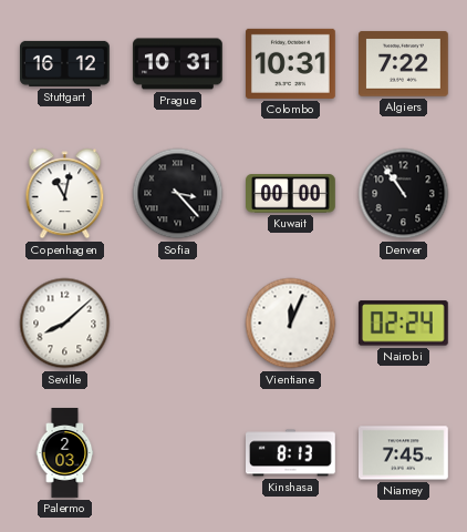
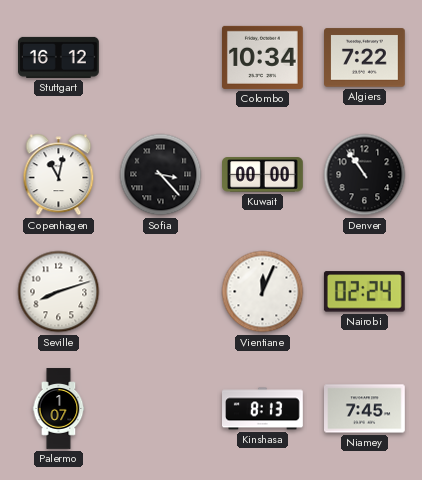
Prague: 10:31 -> none
Colombo: 10:31 -> 10:34
Seville: 8:08 -> 8:12
Palermo: 2:03 -> 1:07
